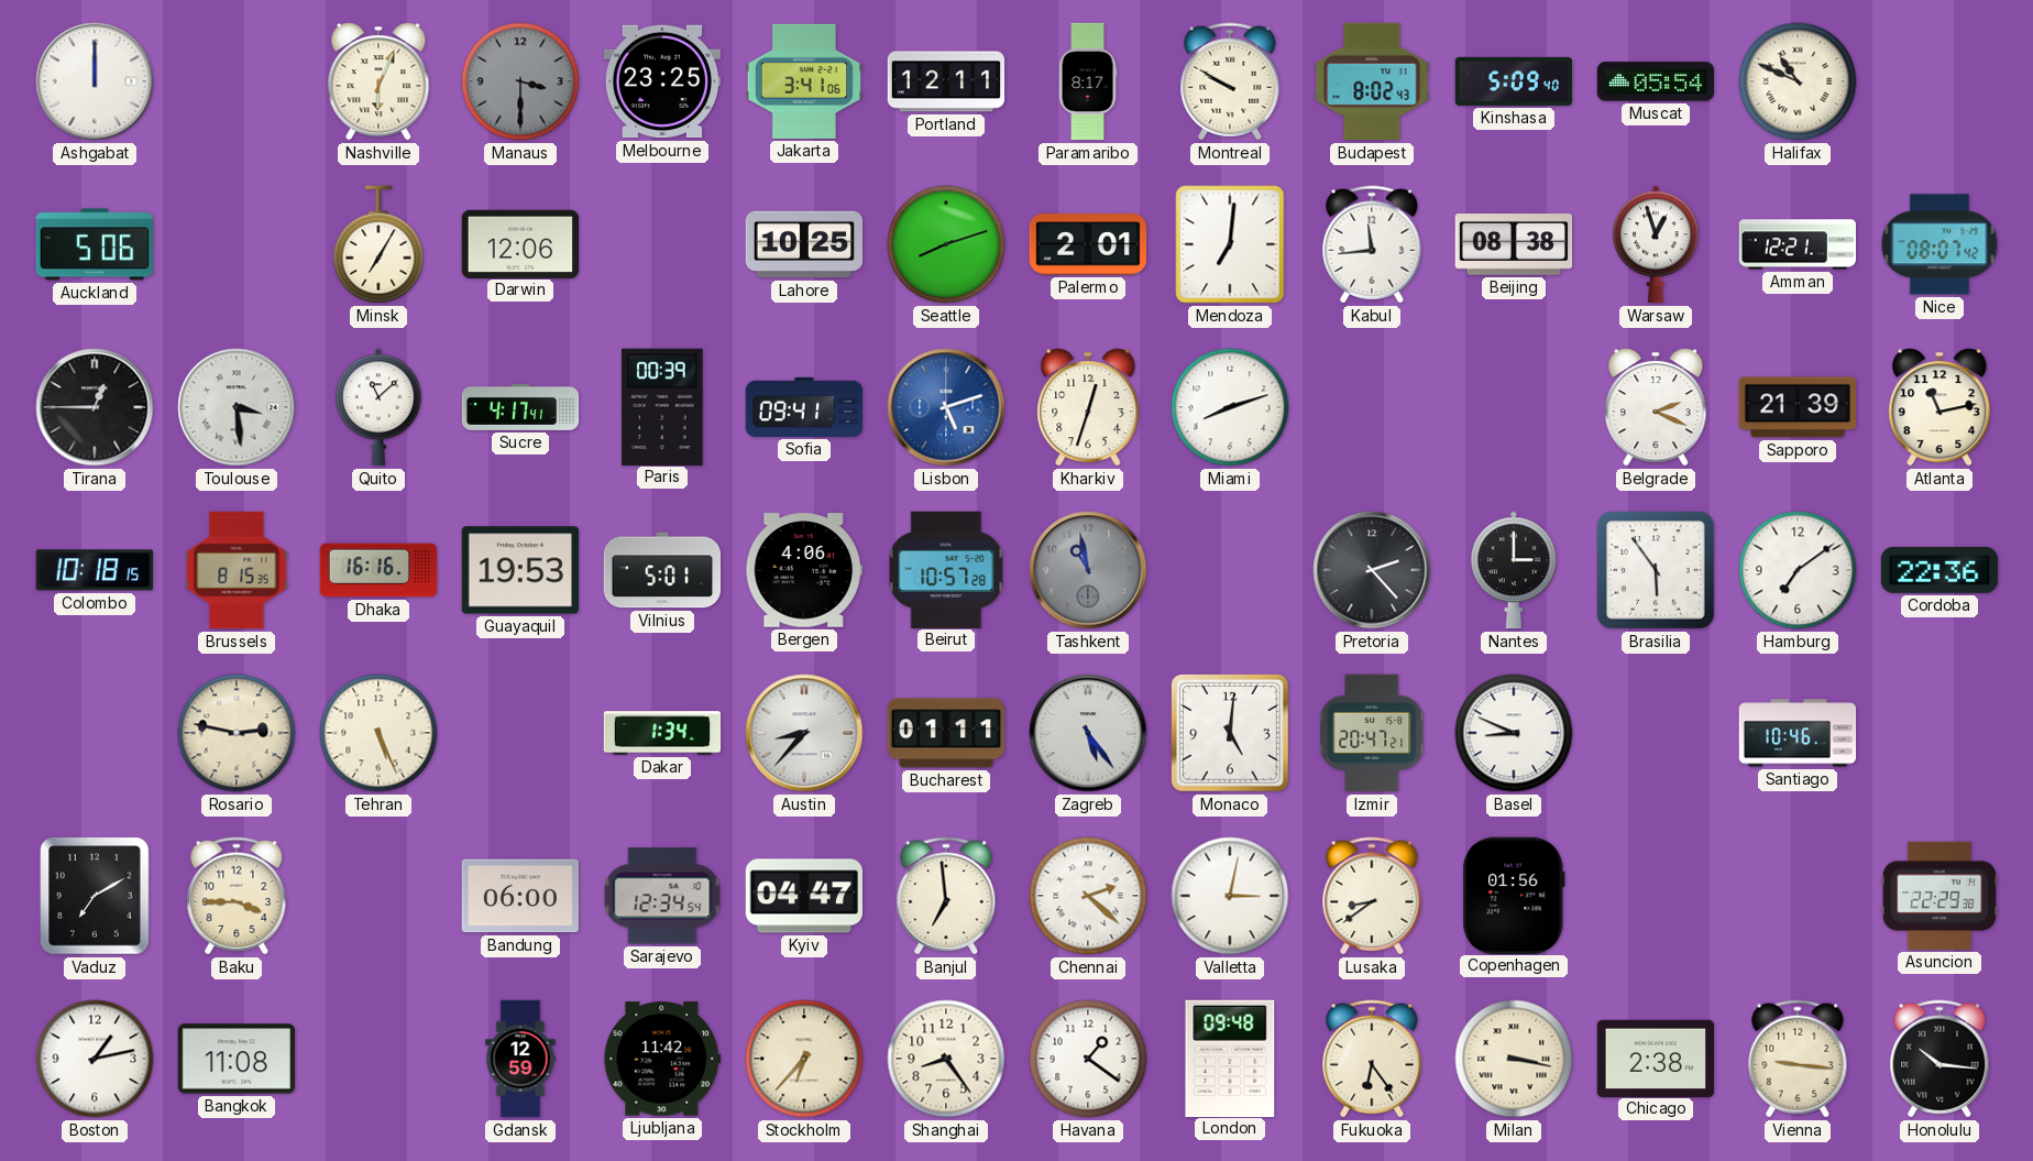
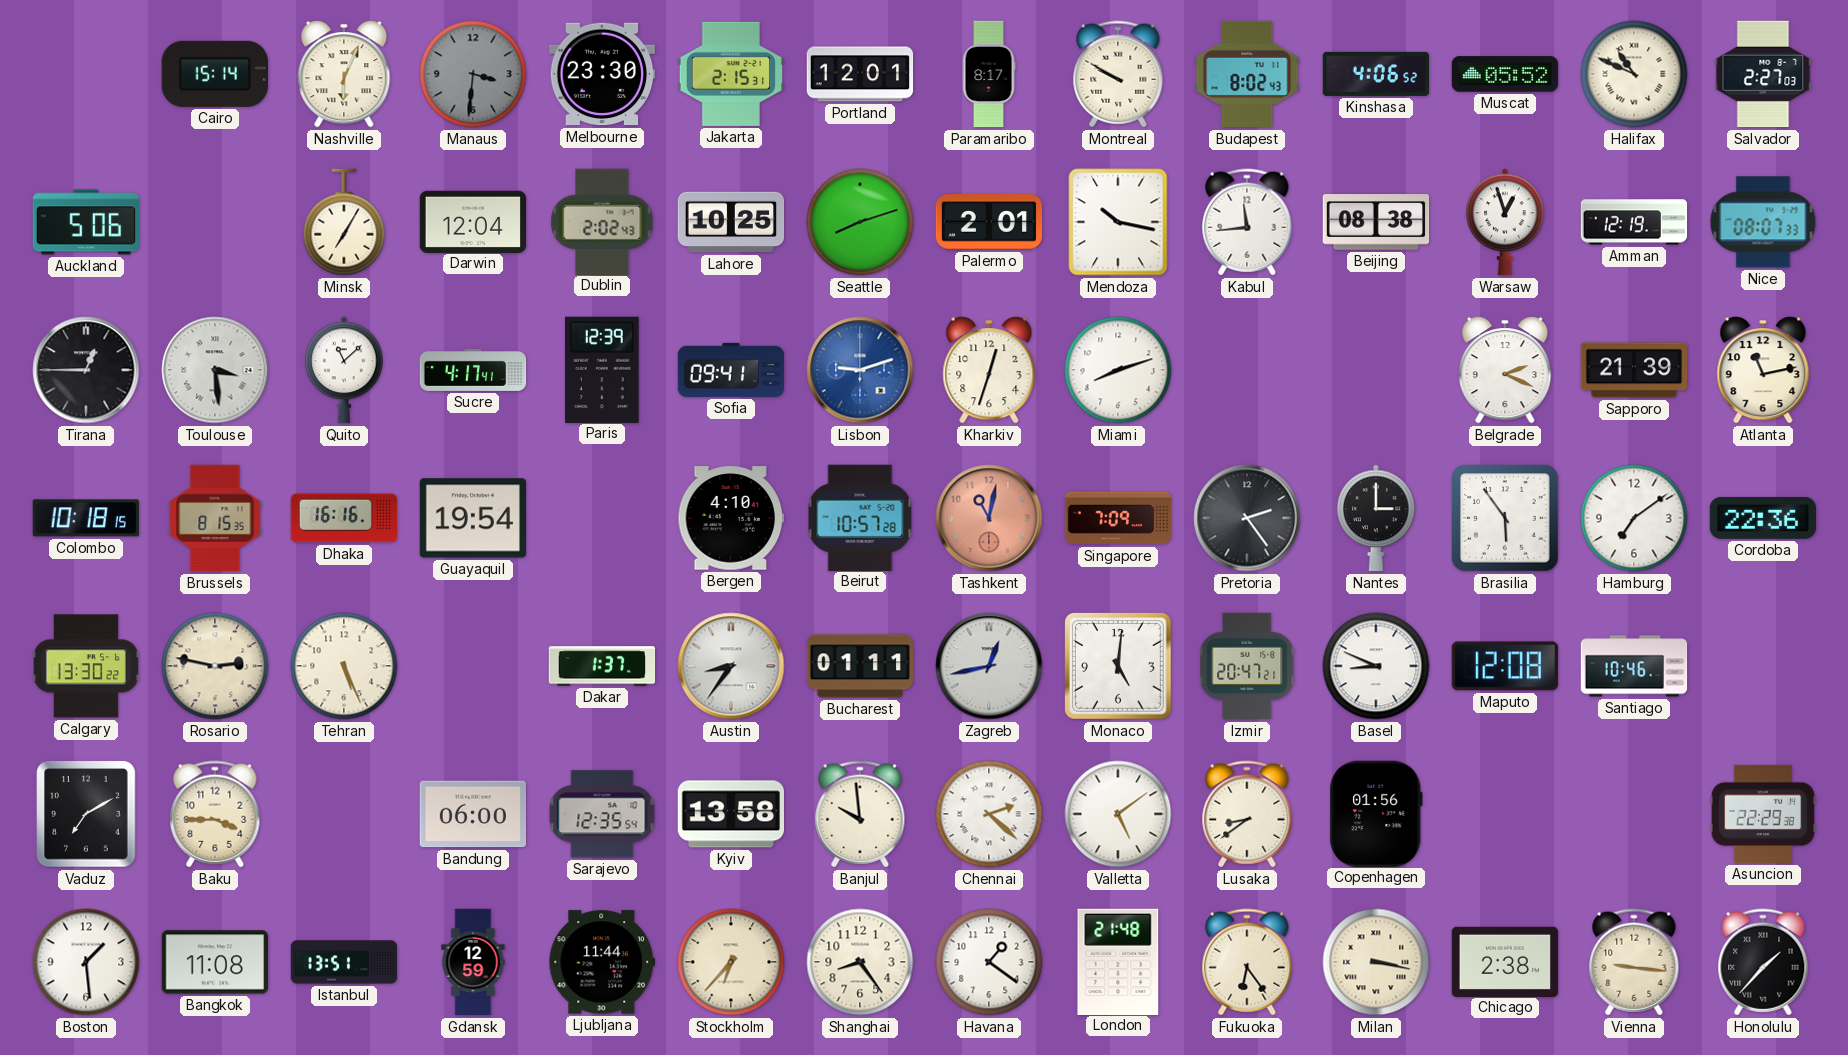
Ashgabat: 12:00 -> none
Cairo: none -> 15:14
Manaus: 3:30 -> 3:31
Melbourne: 23:25 -> 23:30
Jakarta: 3:41 -> 2:15
Portland: 12:11 -> 12:01
Kinshasa: 5:09 -> 4:06
Muscat: 05:54 -> 05:52
Salvador: none -> 2:27
Darwin: 12:06 -> 12:04
Dublin: none -> 2:02
Mendoza: 7:01 -> 10:17
Amman: 12:21 -> 12:19
Nice: 08:07:42 -> 08:07:33
Paris: 00:39 -> 12:39
Lisbon: 5:12 -> 9:12
Guayaquil: 19:53 -> 19:54
Vilnius: 5:01 -> none
Bergen: 4:06 -> 4:10
Tashkent: 10:58 -> 11:02
Tashkent dial: grey -> salmon
Singapore: none -> 7:09
Pretoria: 2:23 -> 2:24
Calgary: none -> 13:30
Dakar: 1:34 -> 1:37
Austin: 8:37 -> 8:36
Zagreb: 5:24 -> 12:43
Maputo: none -> 12:08
Sarajevo: 12:34 -> 12:35
Kyiv: 04:47 -> 13:58
Banjul: 6:59 -> 9:59
Valletta: 3:02 -> 5:09
Boston: 1:13 -> 1:29
Istanbul: none -> 13:51
Ljubljana: 11:42 -> 11:44
London: 09:48 -> 21:48
Honolulu: 10:16 -> 1:37
